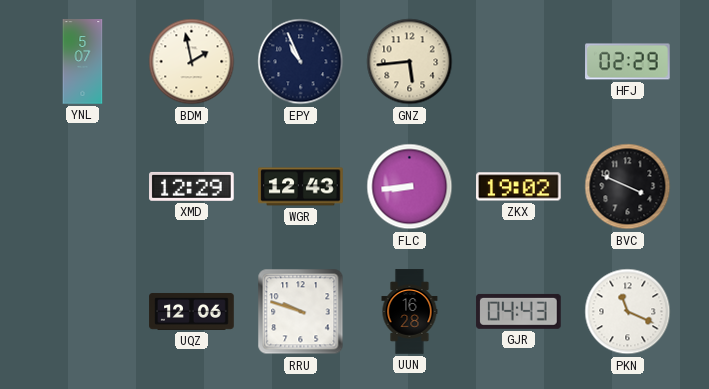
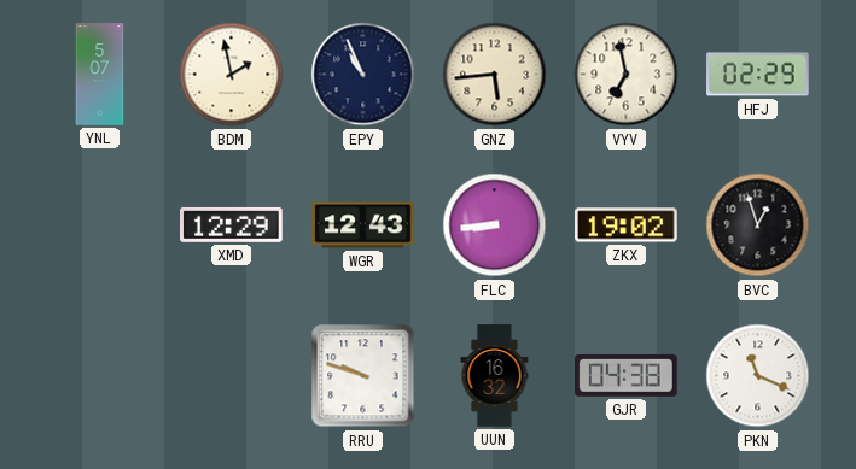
VYV: none -> 6:58
BVC: 3:49 -> 12:57
UQZ: 12:06 -> none
UUN: 16:28 -> 16:32
GJR: 04:43 -> 04:38
